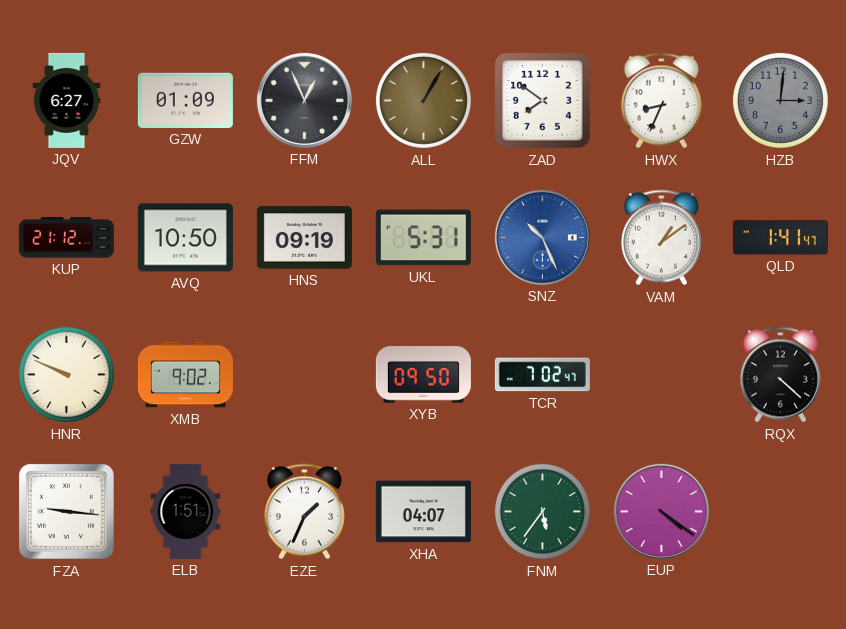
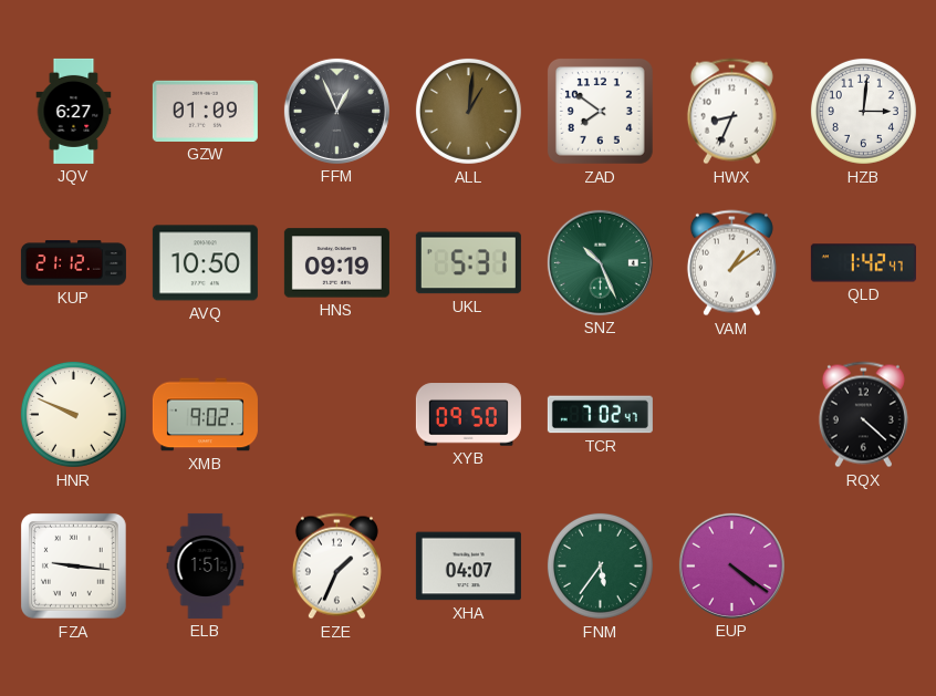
ALL: 1:05 -> 1:01
HZB dial: grey -> white
SNZ dial: blue -> green
QLD: 1:41 -> 1:42
